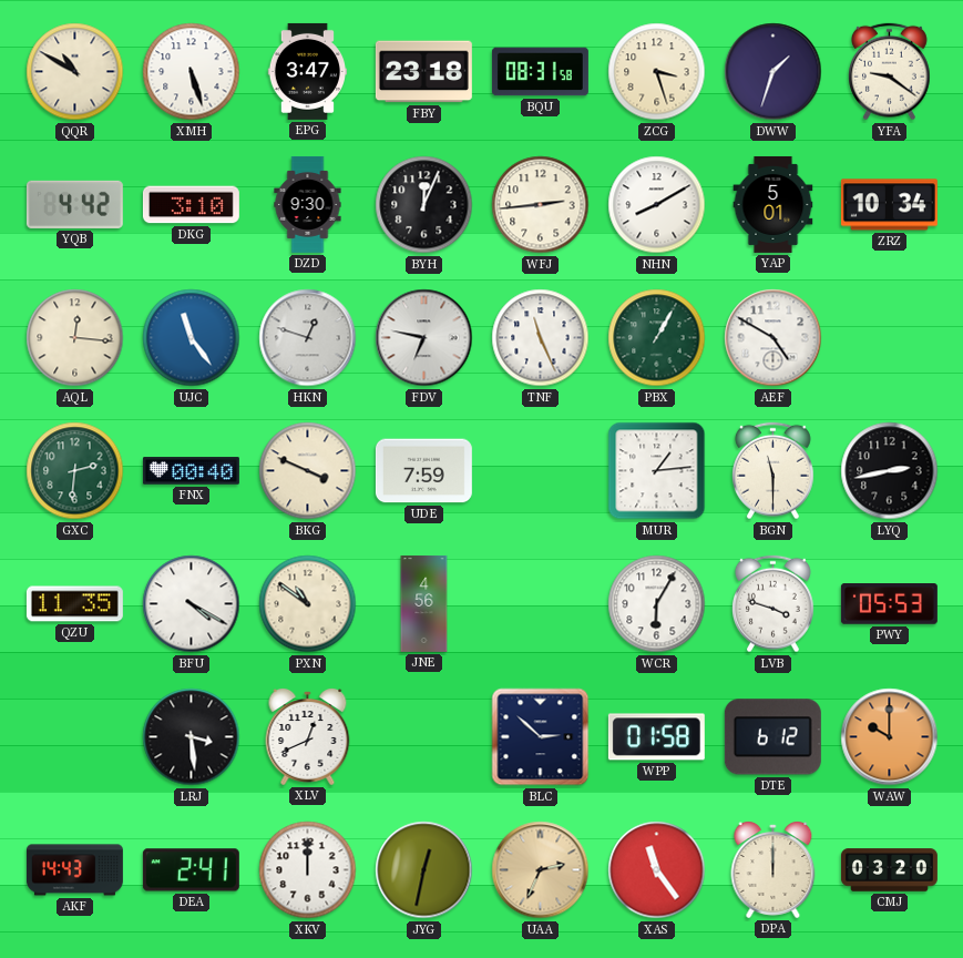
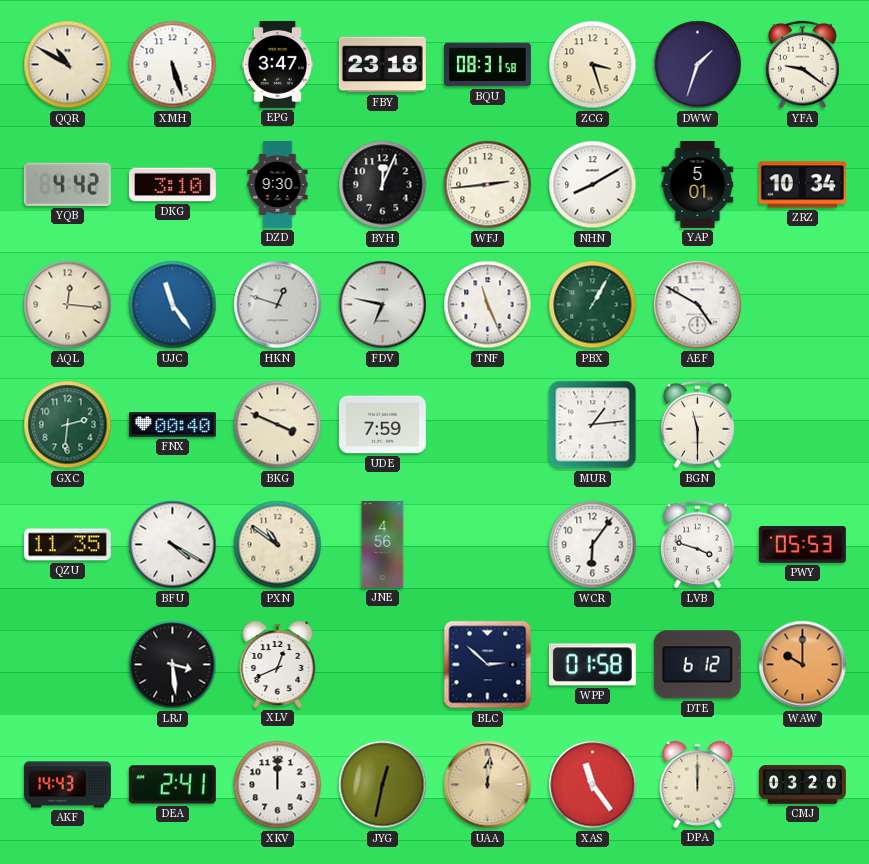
LYQ: 2:43 -> none
WCR: 6:05 -> 6:06
UAA: 2:34 -> 12:01
